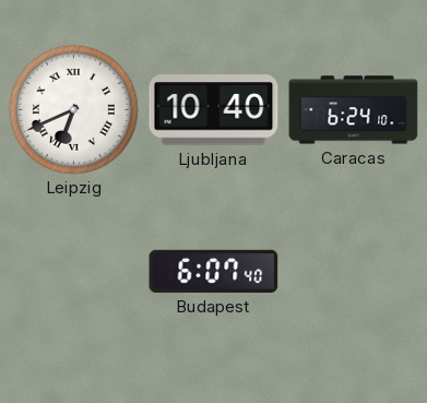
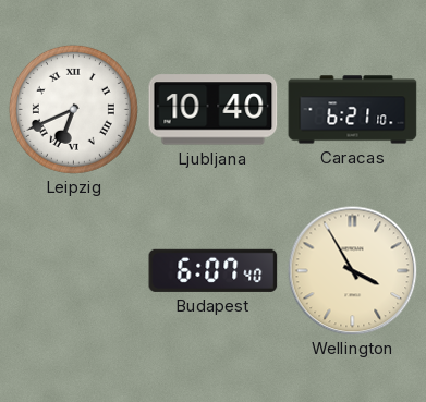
Caracas: 6:24 -> 6:21
Wellington: none -> 3:55
